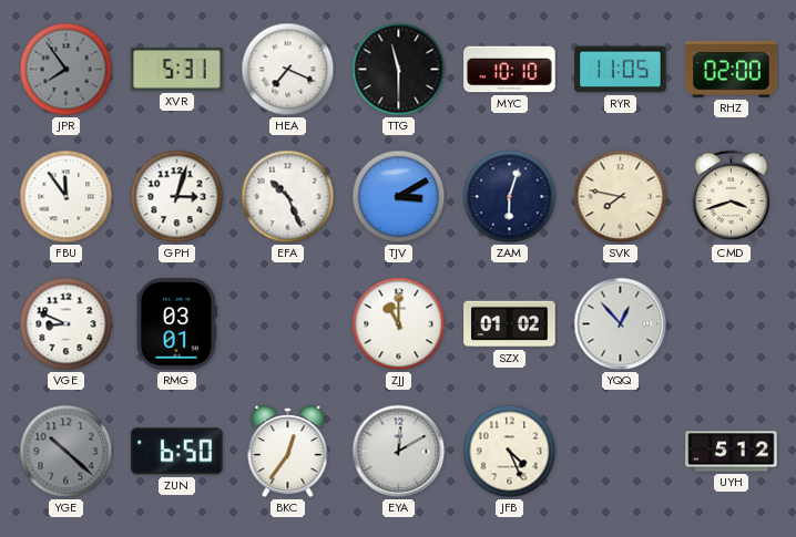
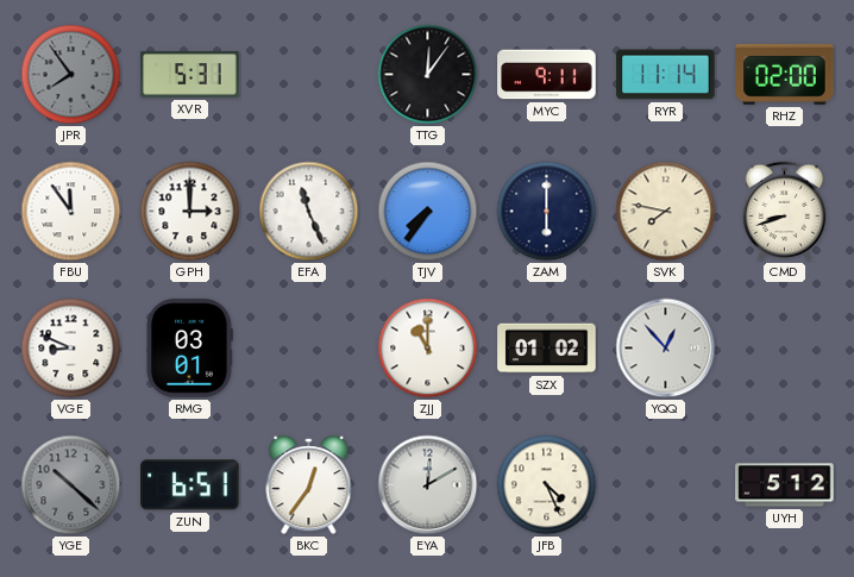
HEA: 7:19 -> none
TTG: 11:30 -> 12:06
MYC: 10:10 -> 9:11
RYR: 11:05 -> 11:14
GPH: 3:03 -> 3:00
EFA: 10:26 -> 11:26
TJV: 3:10 -> 7:36
ZAM: 6:03 -> 6:00
CMD: 3:42 -> 8:42
ZUN: 6:50 -> 6:51
